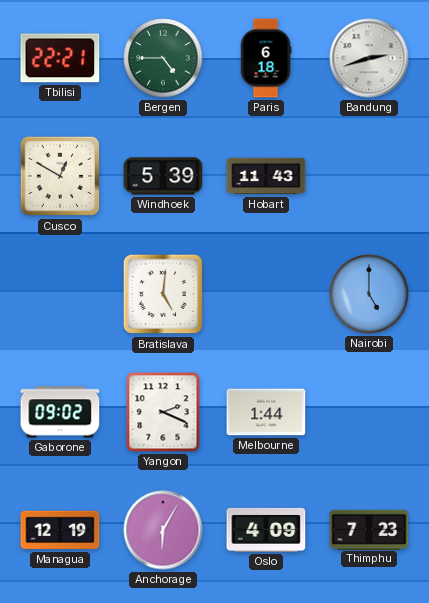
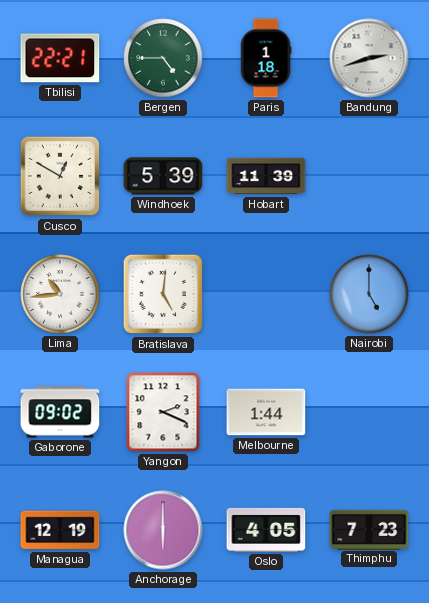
Paris: 6:18 -> 1:18
Hobart: 11:43 -> 11:39
Lima: none -> 10:44
Anchorage: 6:05 -> 6:00
Oslo: 4:09 -> 4:05
